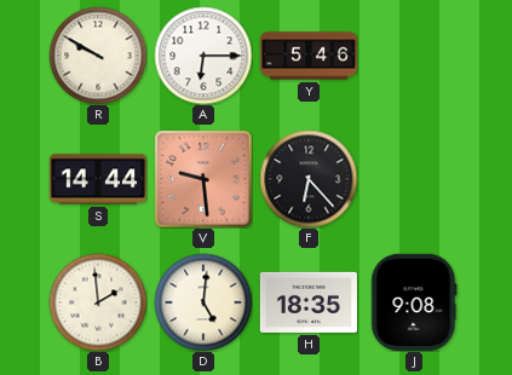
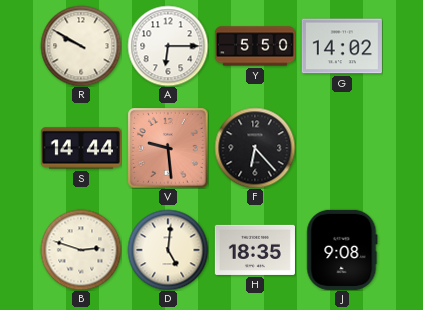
Y: 5:46 -> 5:50
G: none -> 14:02
B: 1:59 -> 2:48
